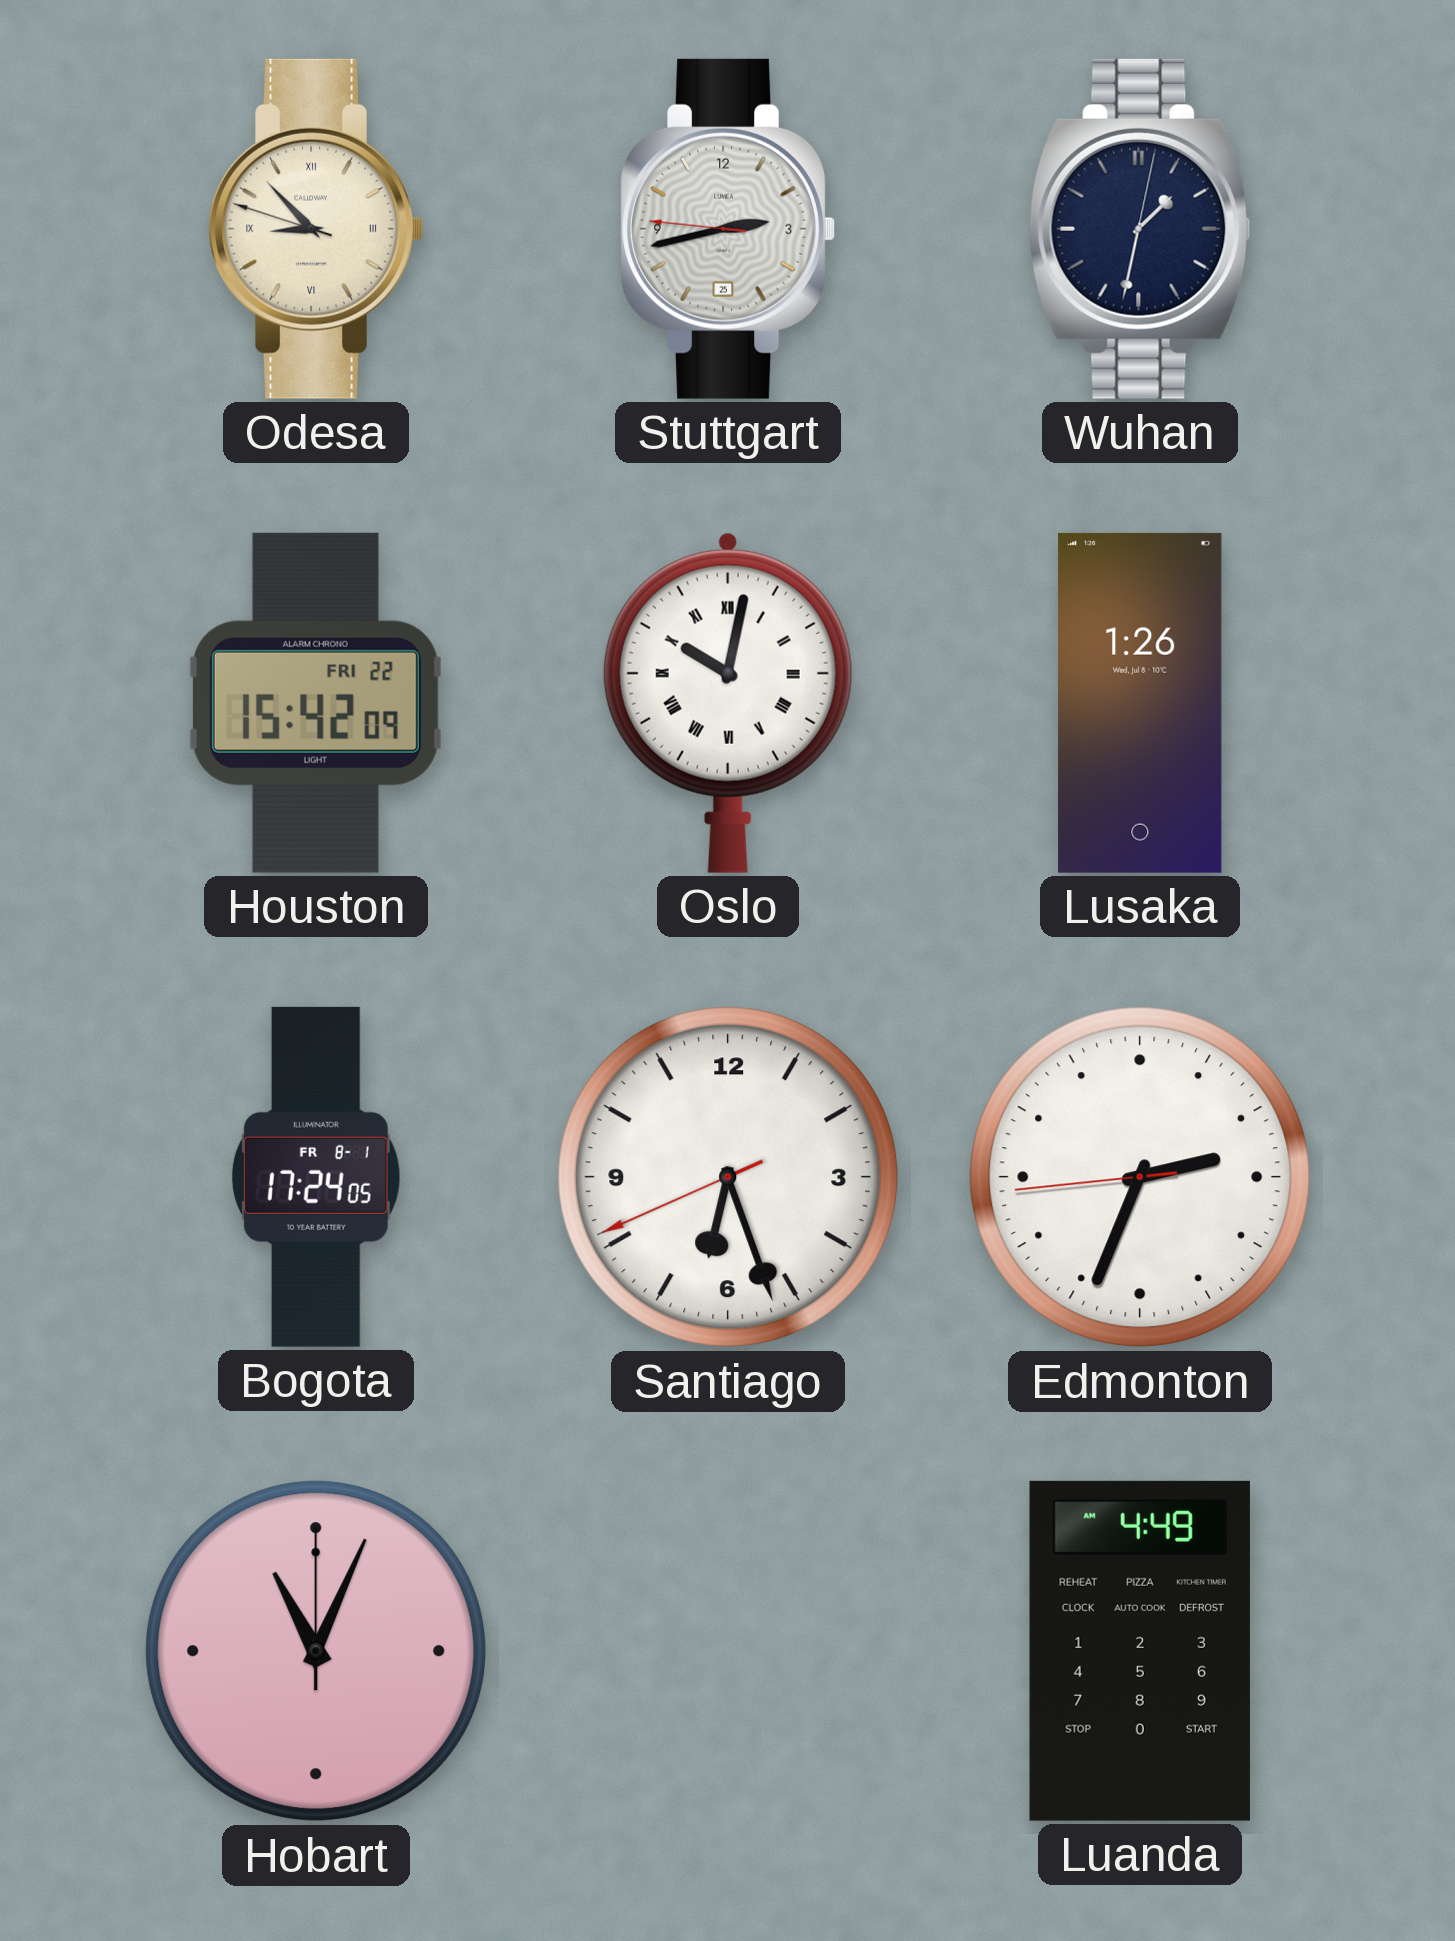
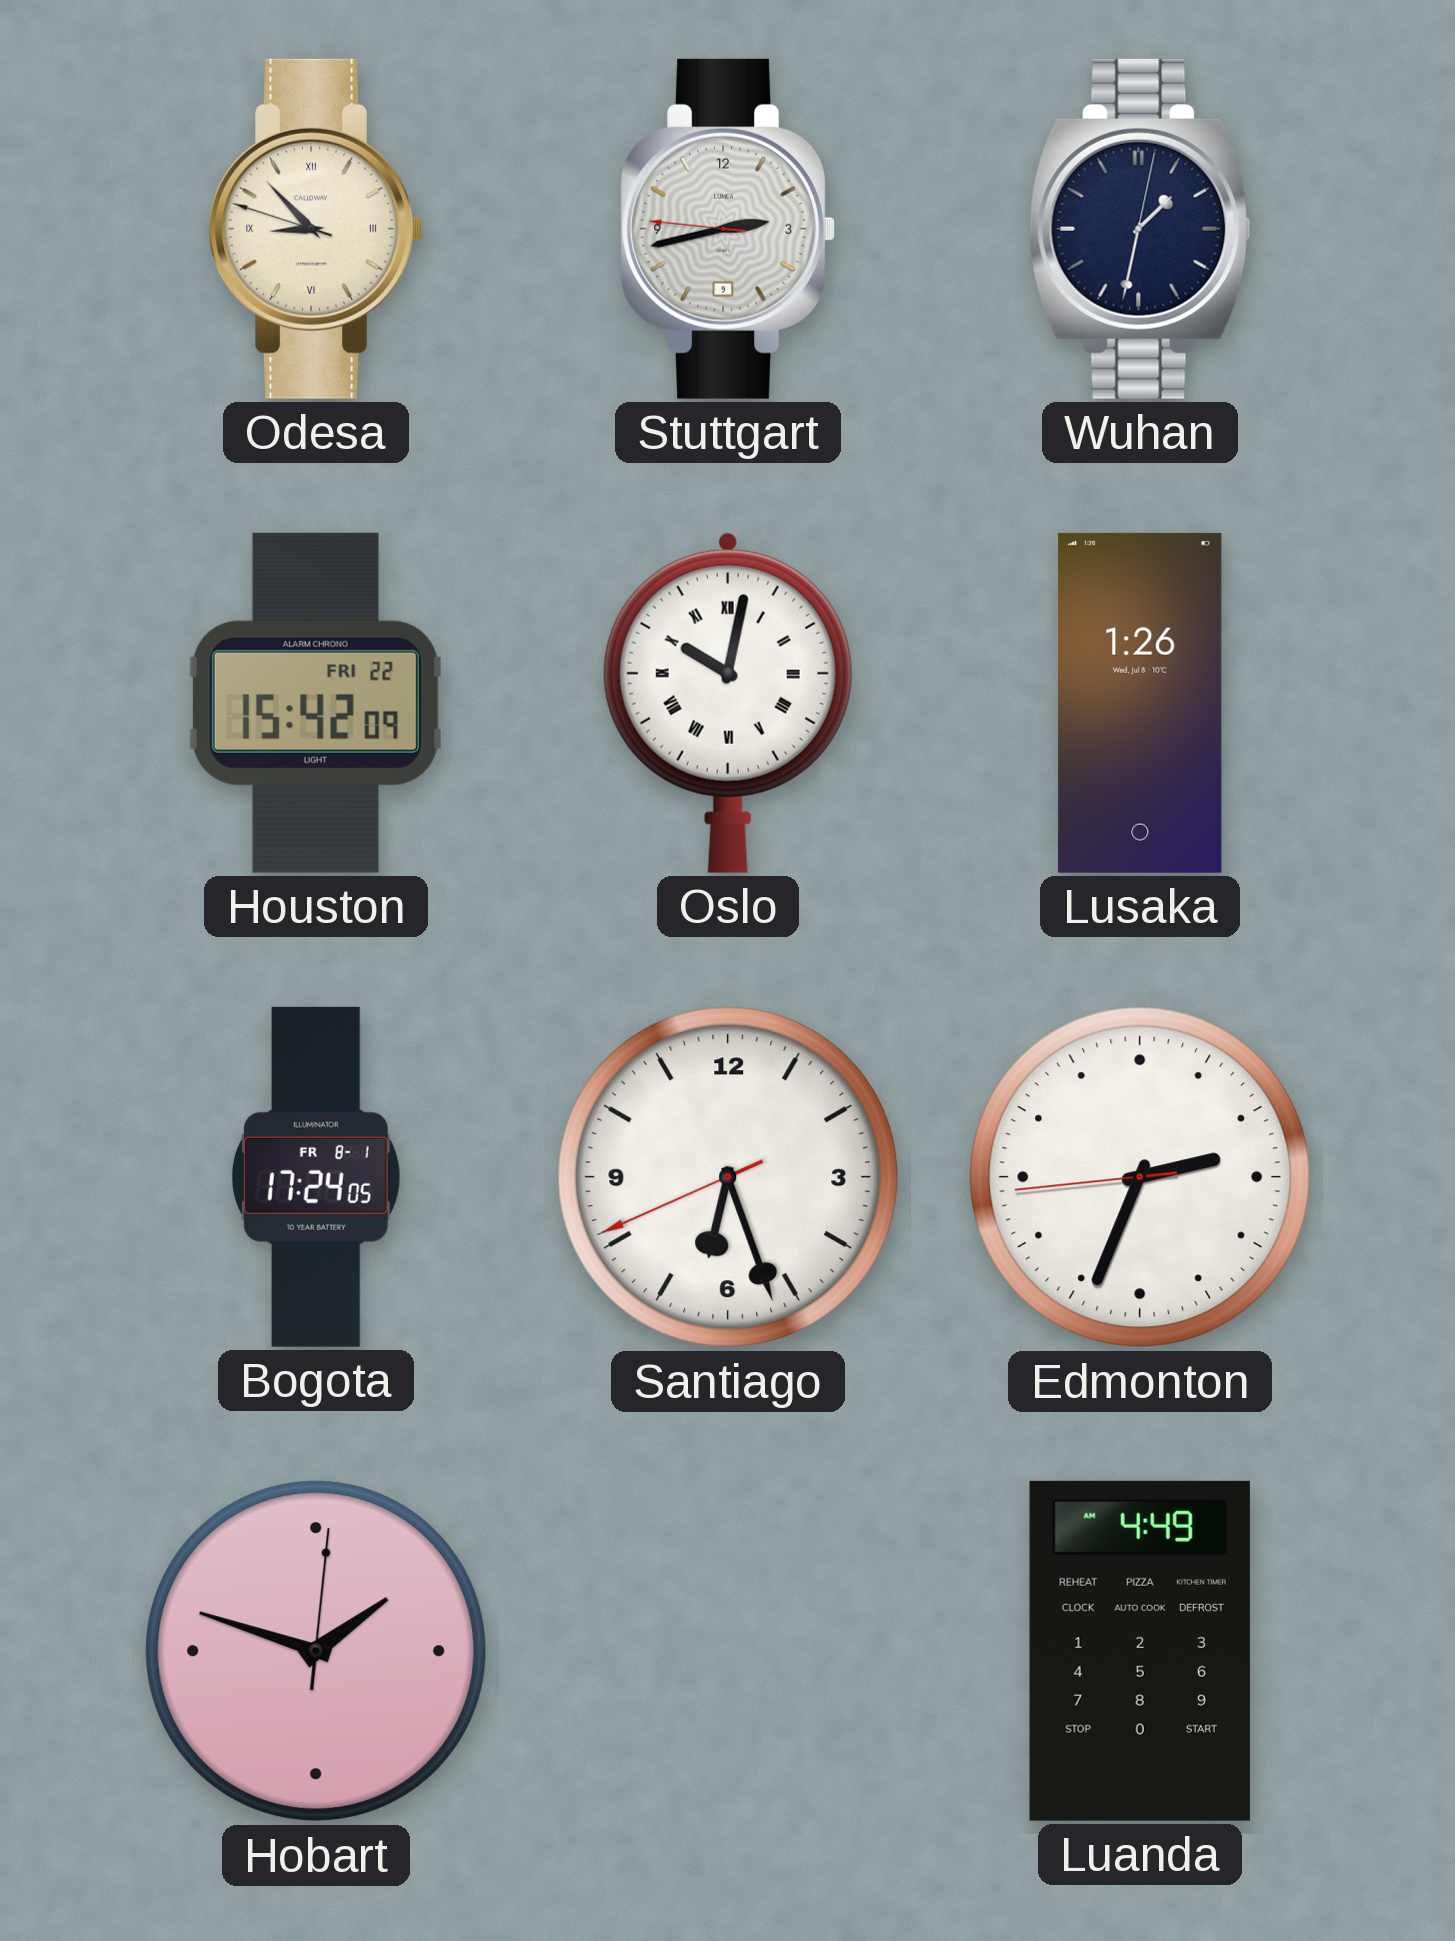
Stuttgart date: 25 -> 9
Hobart: 11:04 -> 1:48
